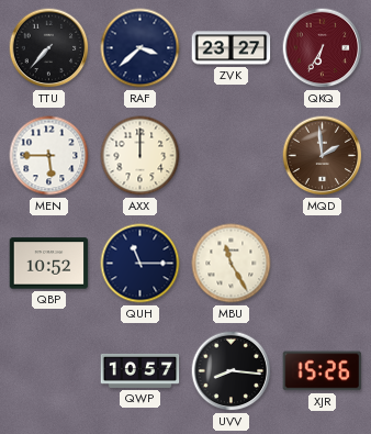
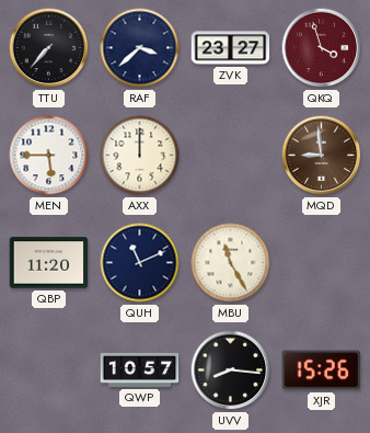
QKQ: 6:35 -> 3:57
MQD: 1:59 -> 8:59
QBP: 10:52 -> 11:20
QUH: 11:15 -> 11:11
